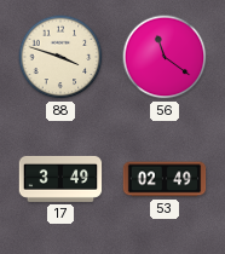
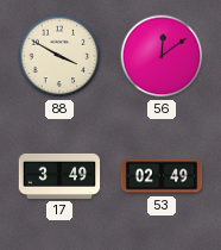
88: 3:48 -> 3:50
56: 11:21 -> 12:09
